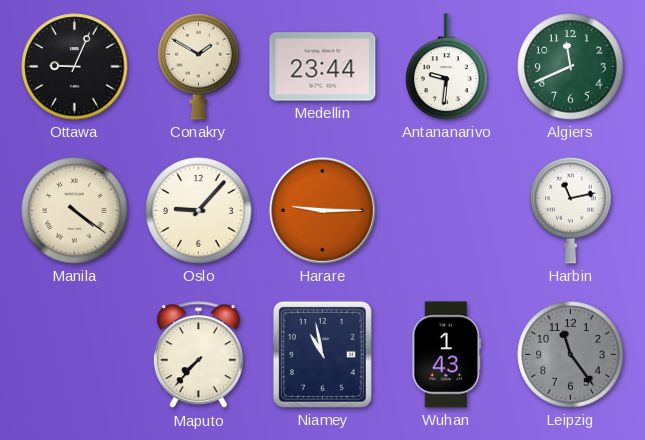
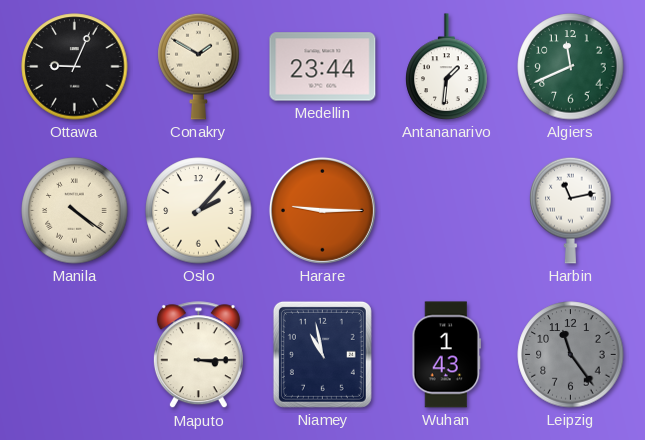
Antananarivo: 9:31 -> 1:31
Oslo: 9:07 -> 2:07
Maputo: 7:37 -> 3:15
